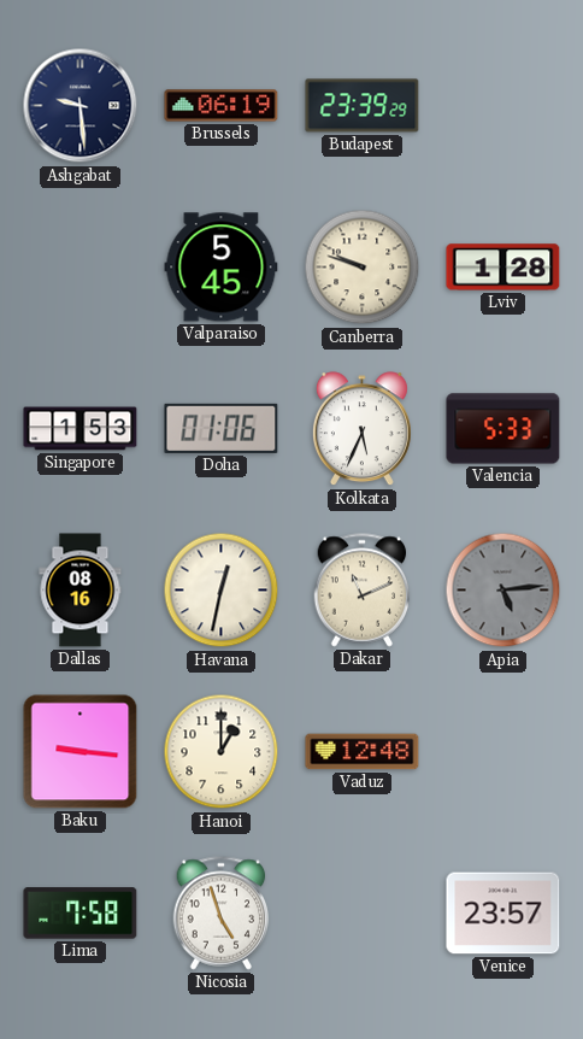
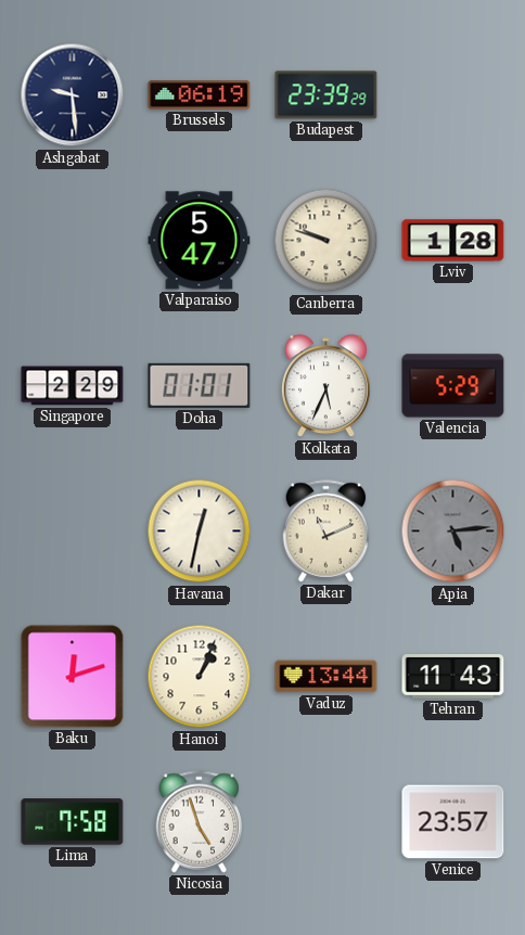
Valparaiso: 5:45 -> 5:47
Singapore: 1:53 -> 2:29
Doha: 01:06 -> 01:01
Valencia: 5:33 -> 5:29
Dallas: 08:16 -> none
Baku: 9:16 -> 12:12
Hanoi: 1:00 -> 1:04
Vaduz: 12:48 -> 13:44
Tehran: none -> 11:43
